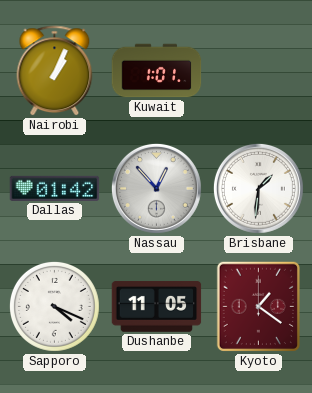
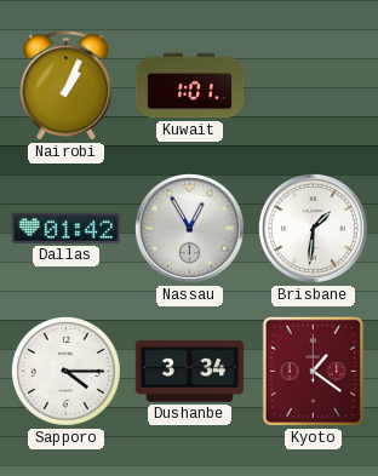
Nassau: 12:53 -> 12:55
Sapporo: 4:19 -> 4:15
Dushanbe: 11:05 -> 3:34
